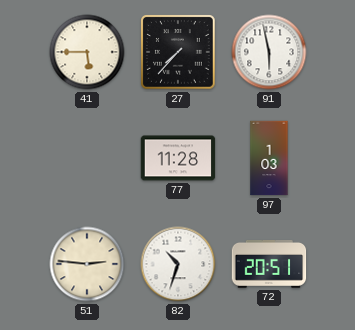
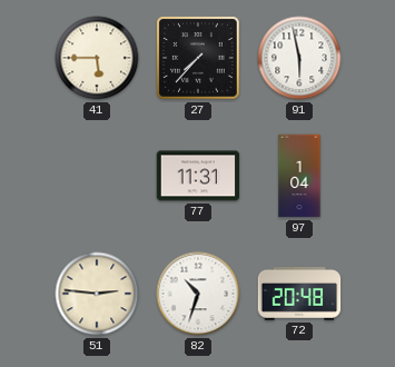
77: 11:28 -> 11:31
97: 1:03 -> 1:04
72: 20:51 -> 20:48
